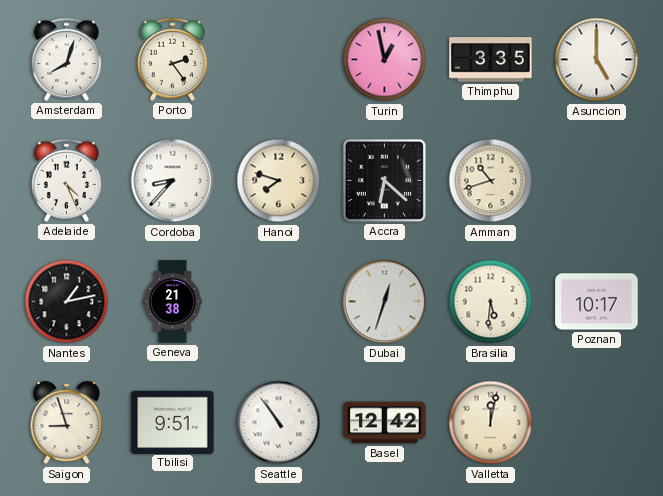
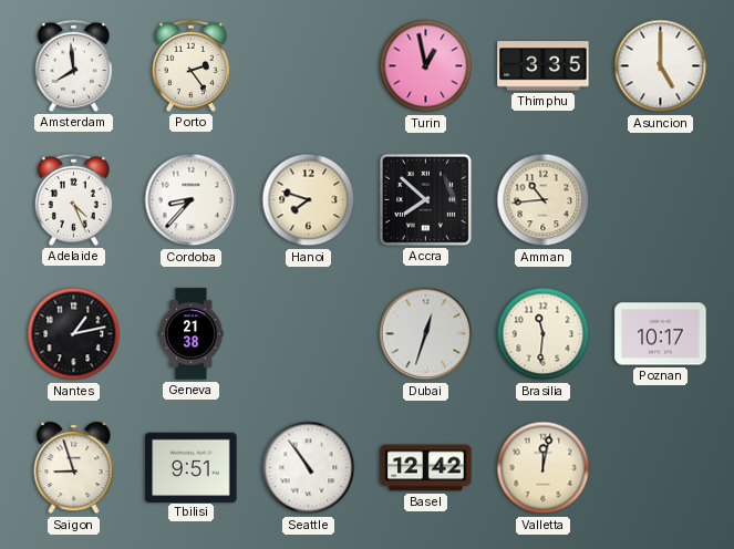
Amsterdam: 8:03 -> 7:59
Accra: 6:22 -> 7:52
Amman: 10:42 -> 10:44
Brasilia: 5:31 -> 11:31
